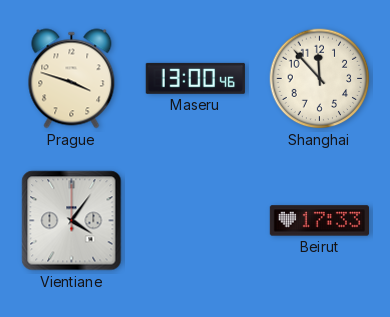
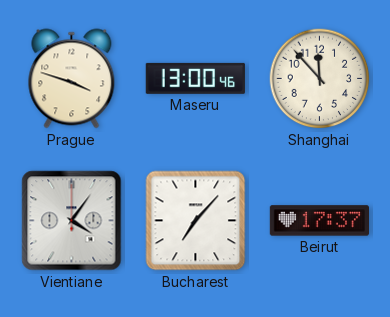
Bucharest: none -> 7:07
Beirut: 17:33 -> 17:37
